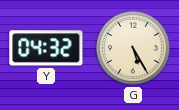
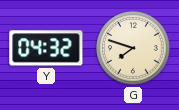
G: 5:25 -> 7:48
